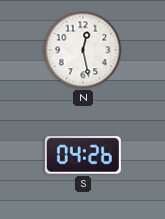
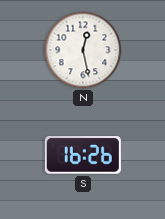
S: 04:26 -> 16:26
